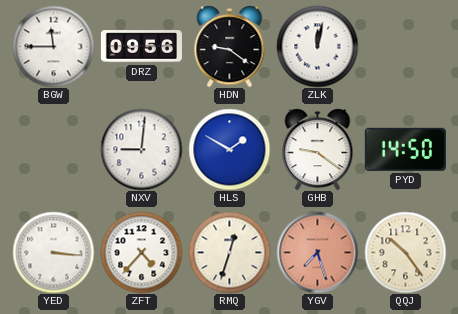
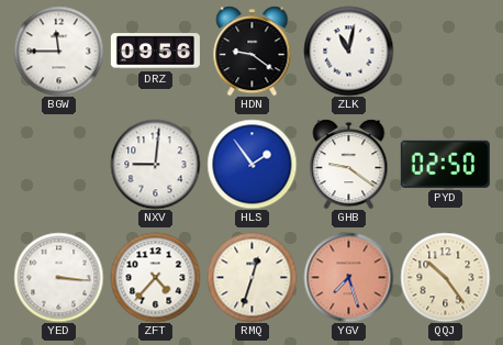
ZLK: 12:02 -> 11:02
HLS: 1:50 -> 1:54
PYD: 14:50 -> 02:50
